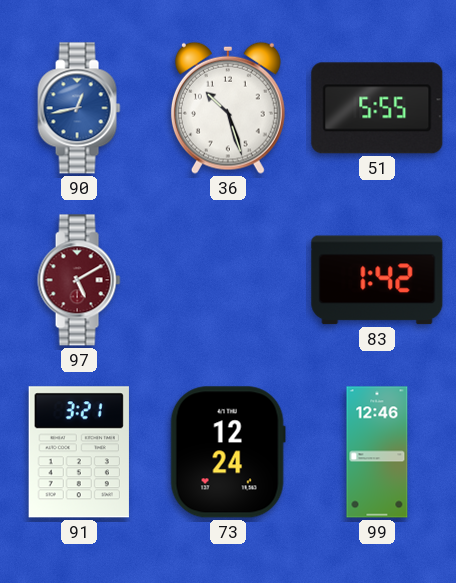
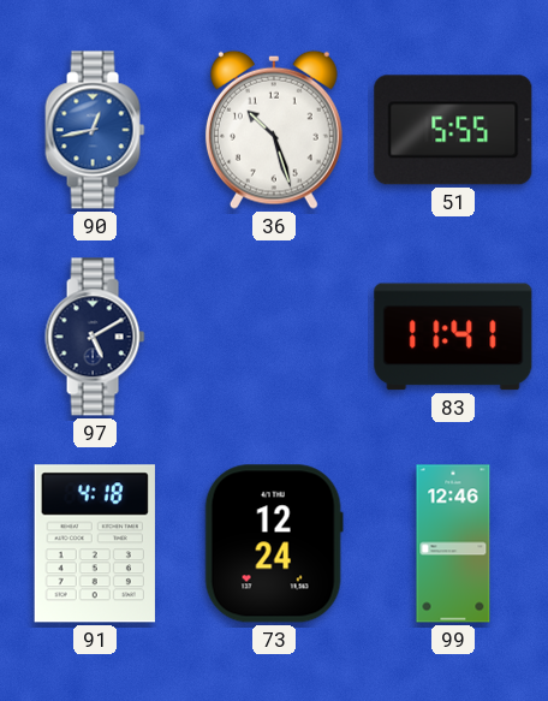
97 dial: burgundy -> navy
83: 1:42 -> 11:41
91: 3:21 -> 4:18
